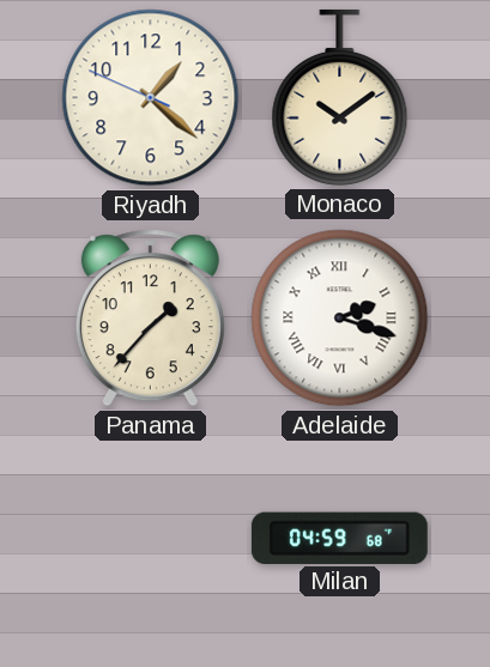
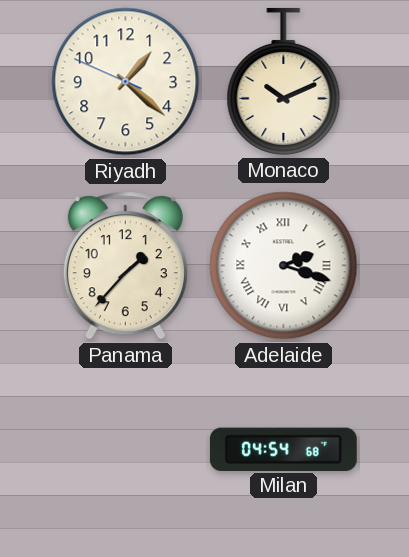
Monaco: 10:09 -> 10:11
Milan: 04:59 -> 04:54
